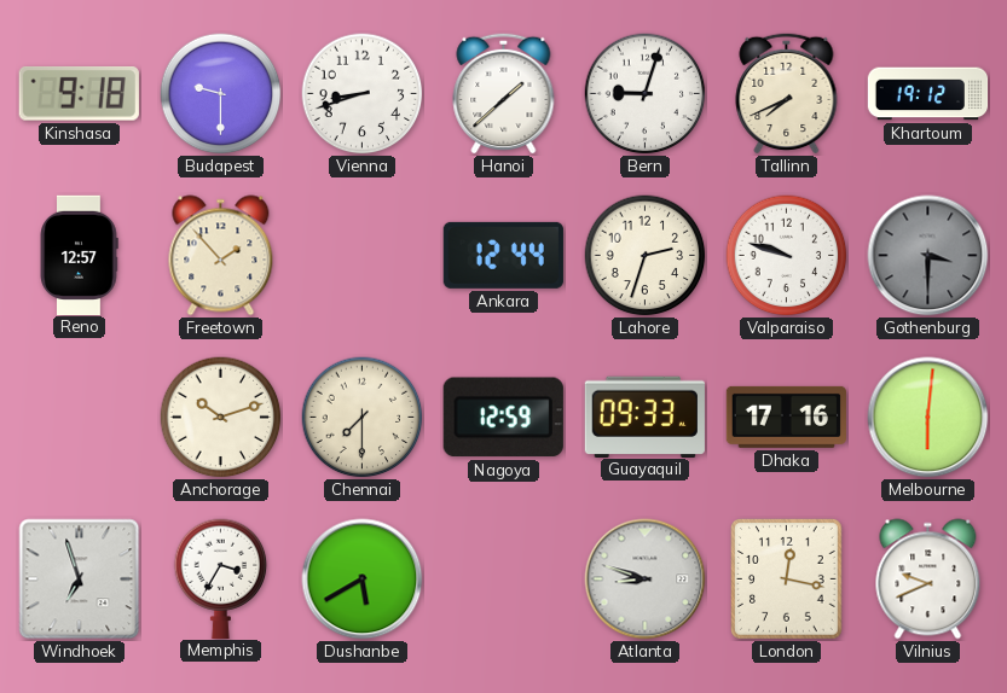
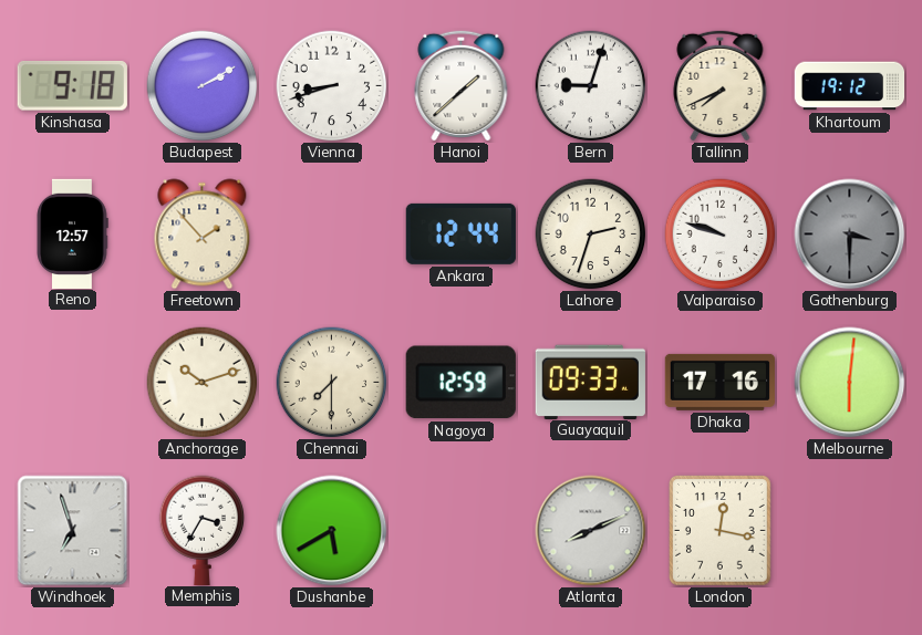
Budapest: 9:30 -> 2:10
Atlanta: 8:48 -> 8:11
Vilnius: 9:41 -> none
